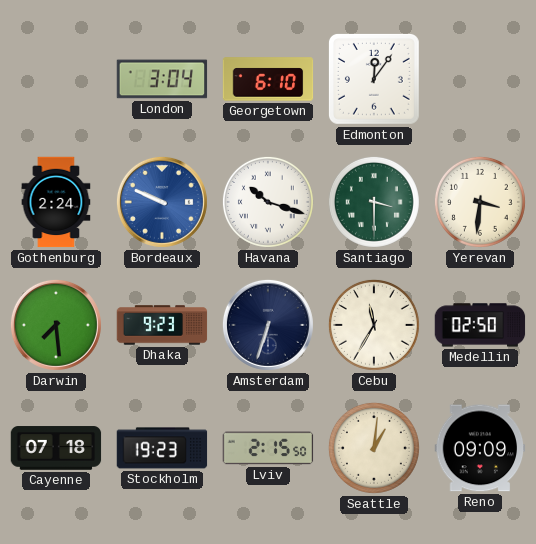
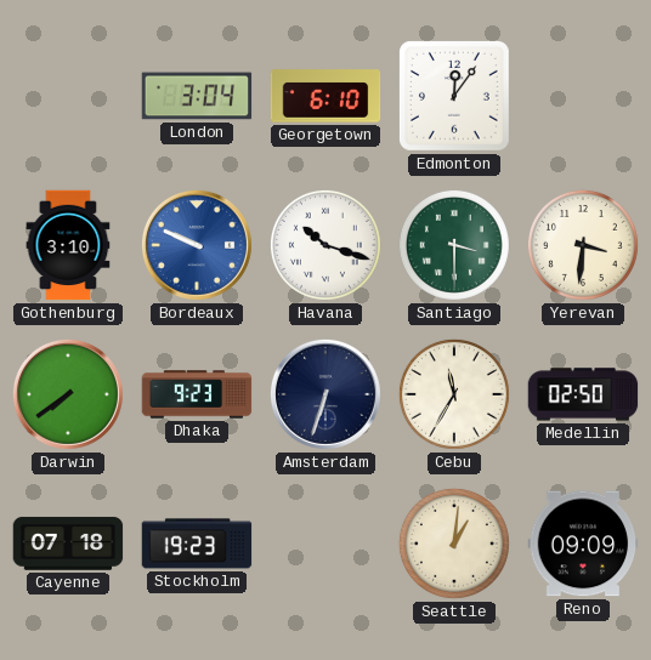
Gothenburg: 2:24 -> 3:10
Darwin: 7:29 -> 7:39
Lviv: 2:15 -> none
